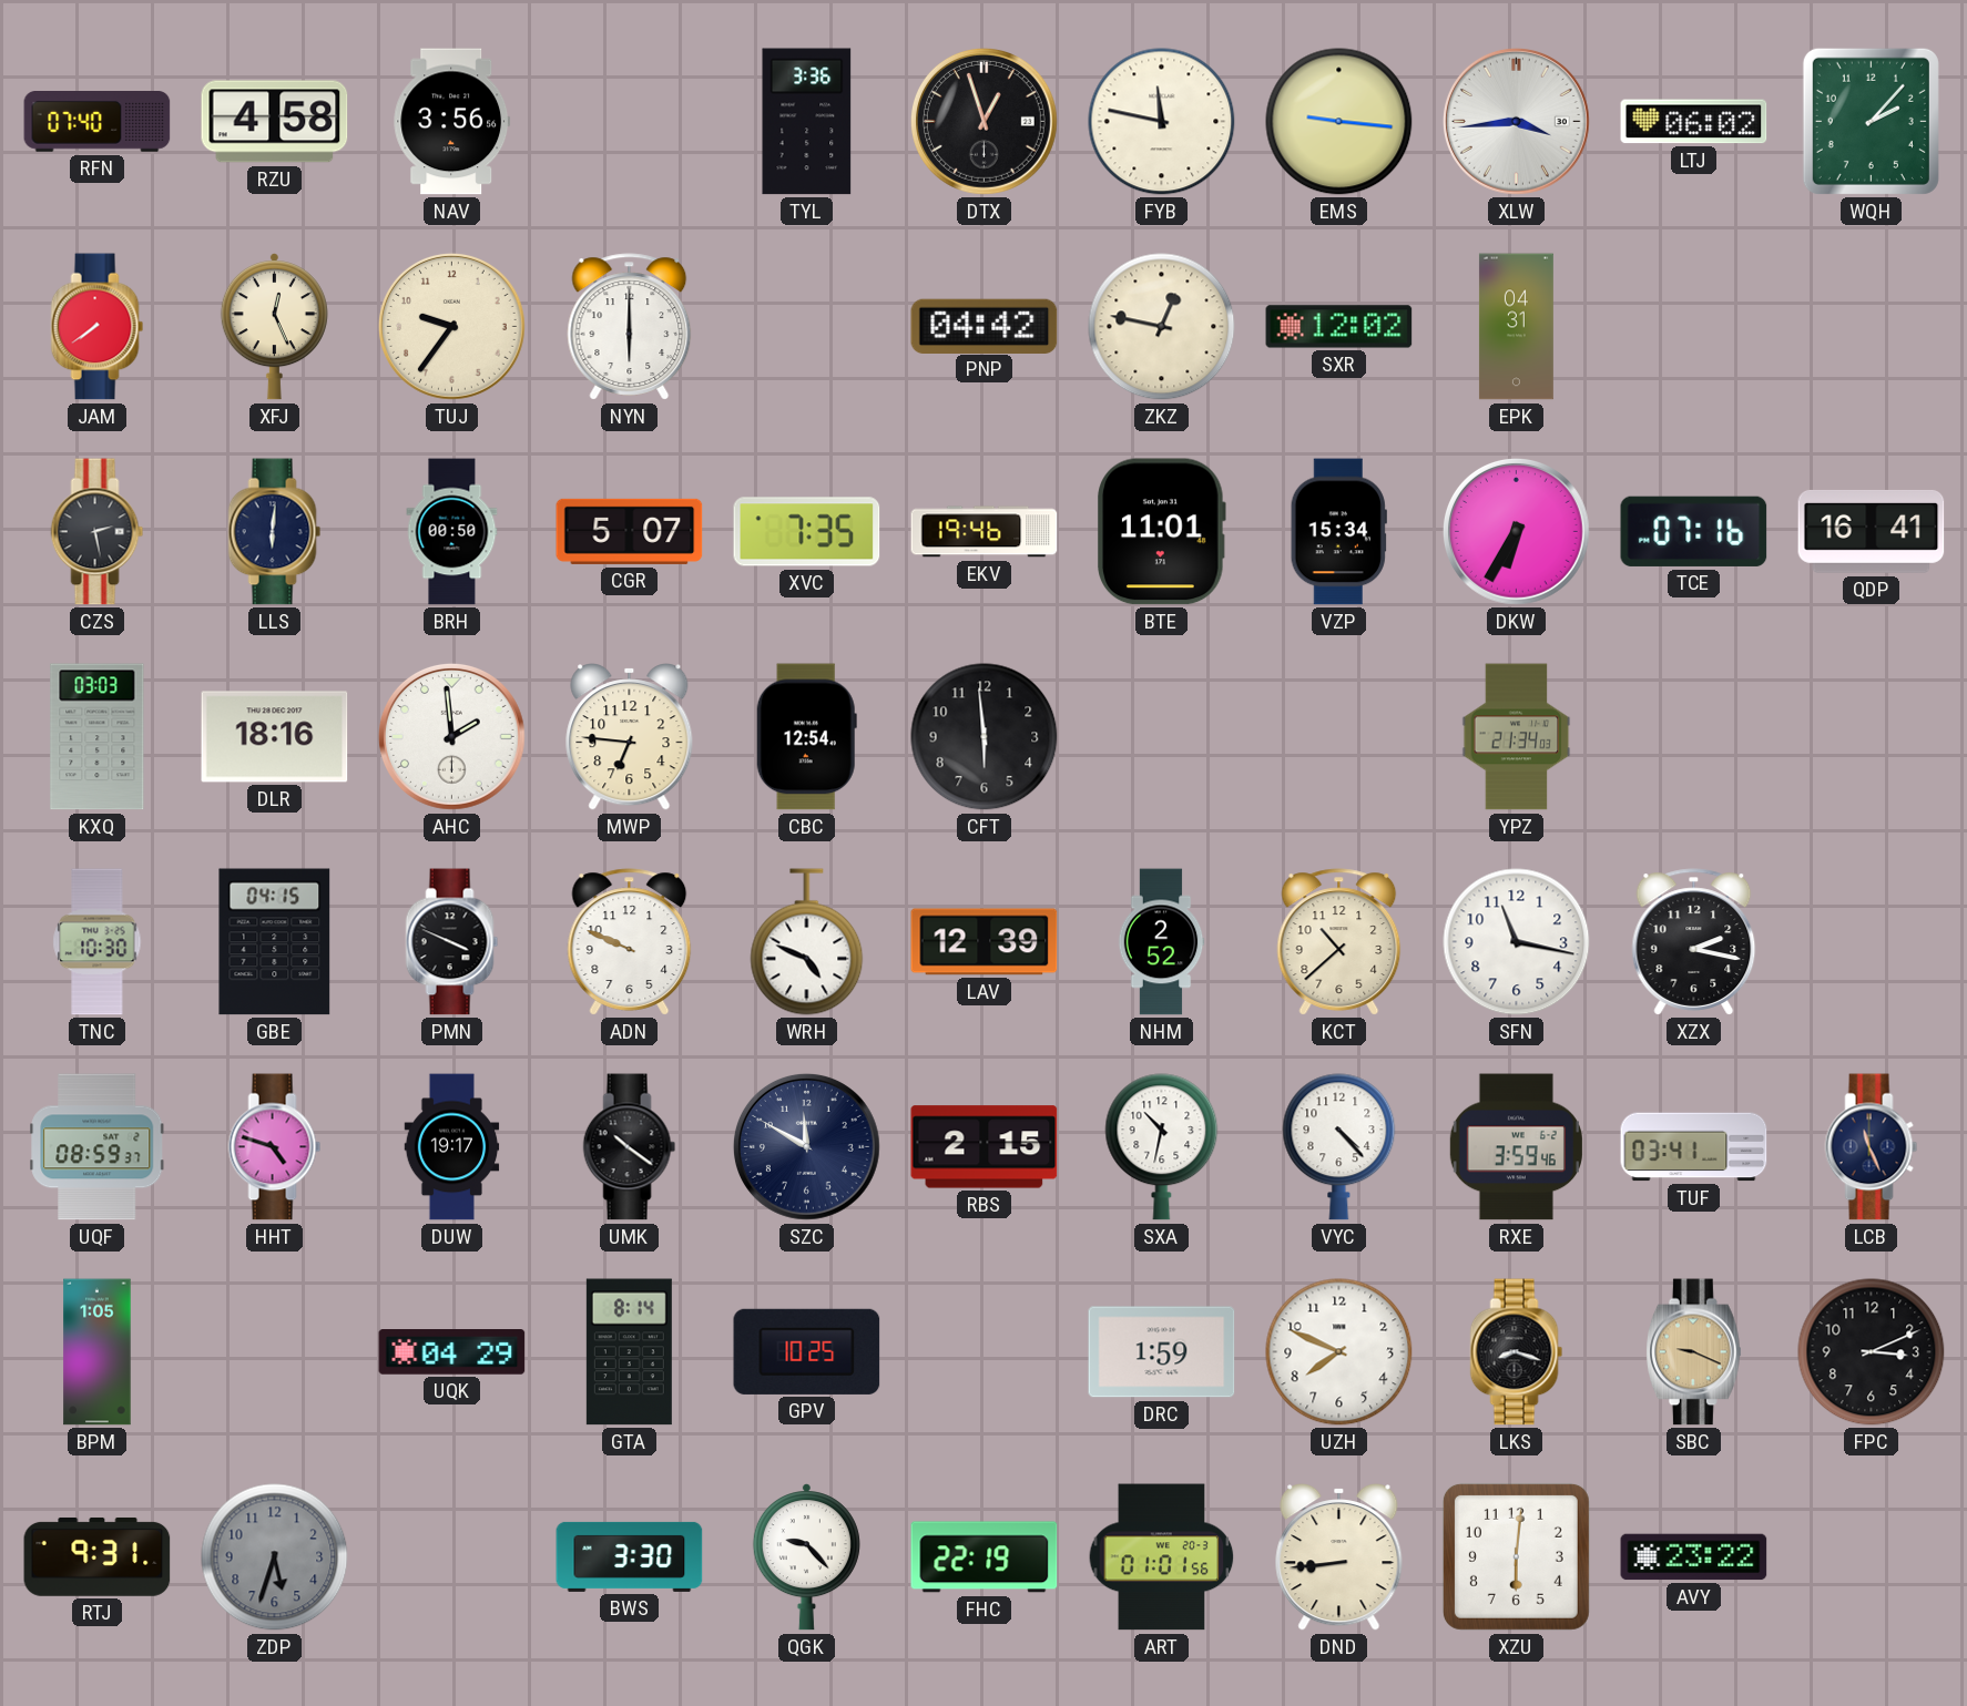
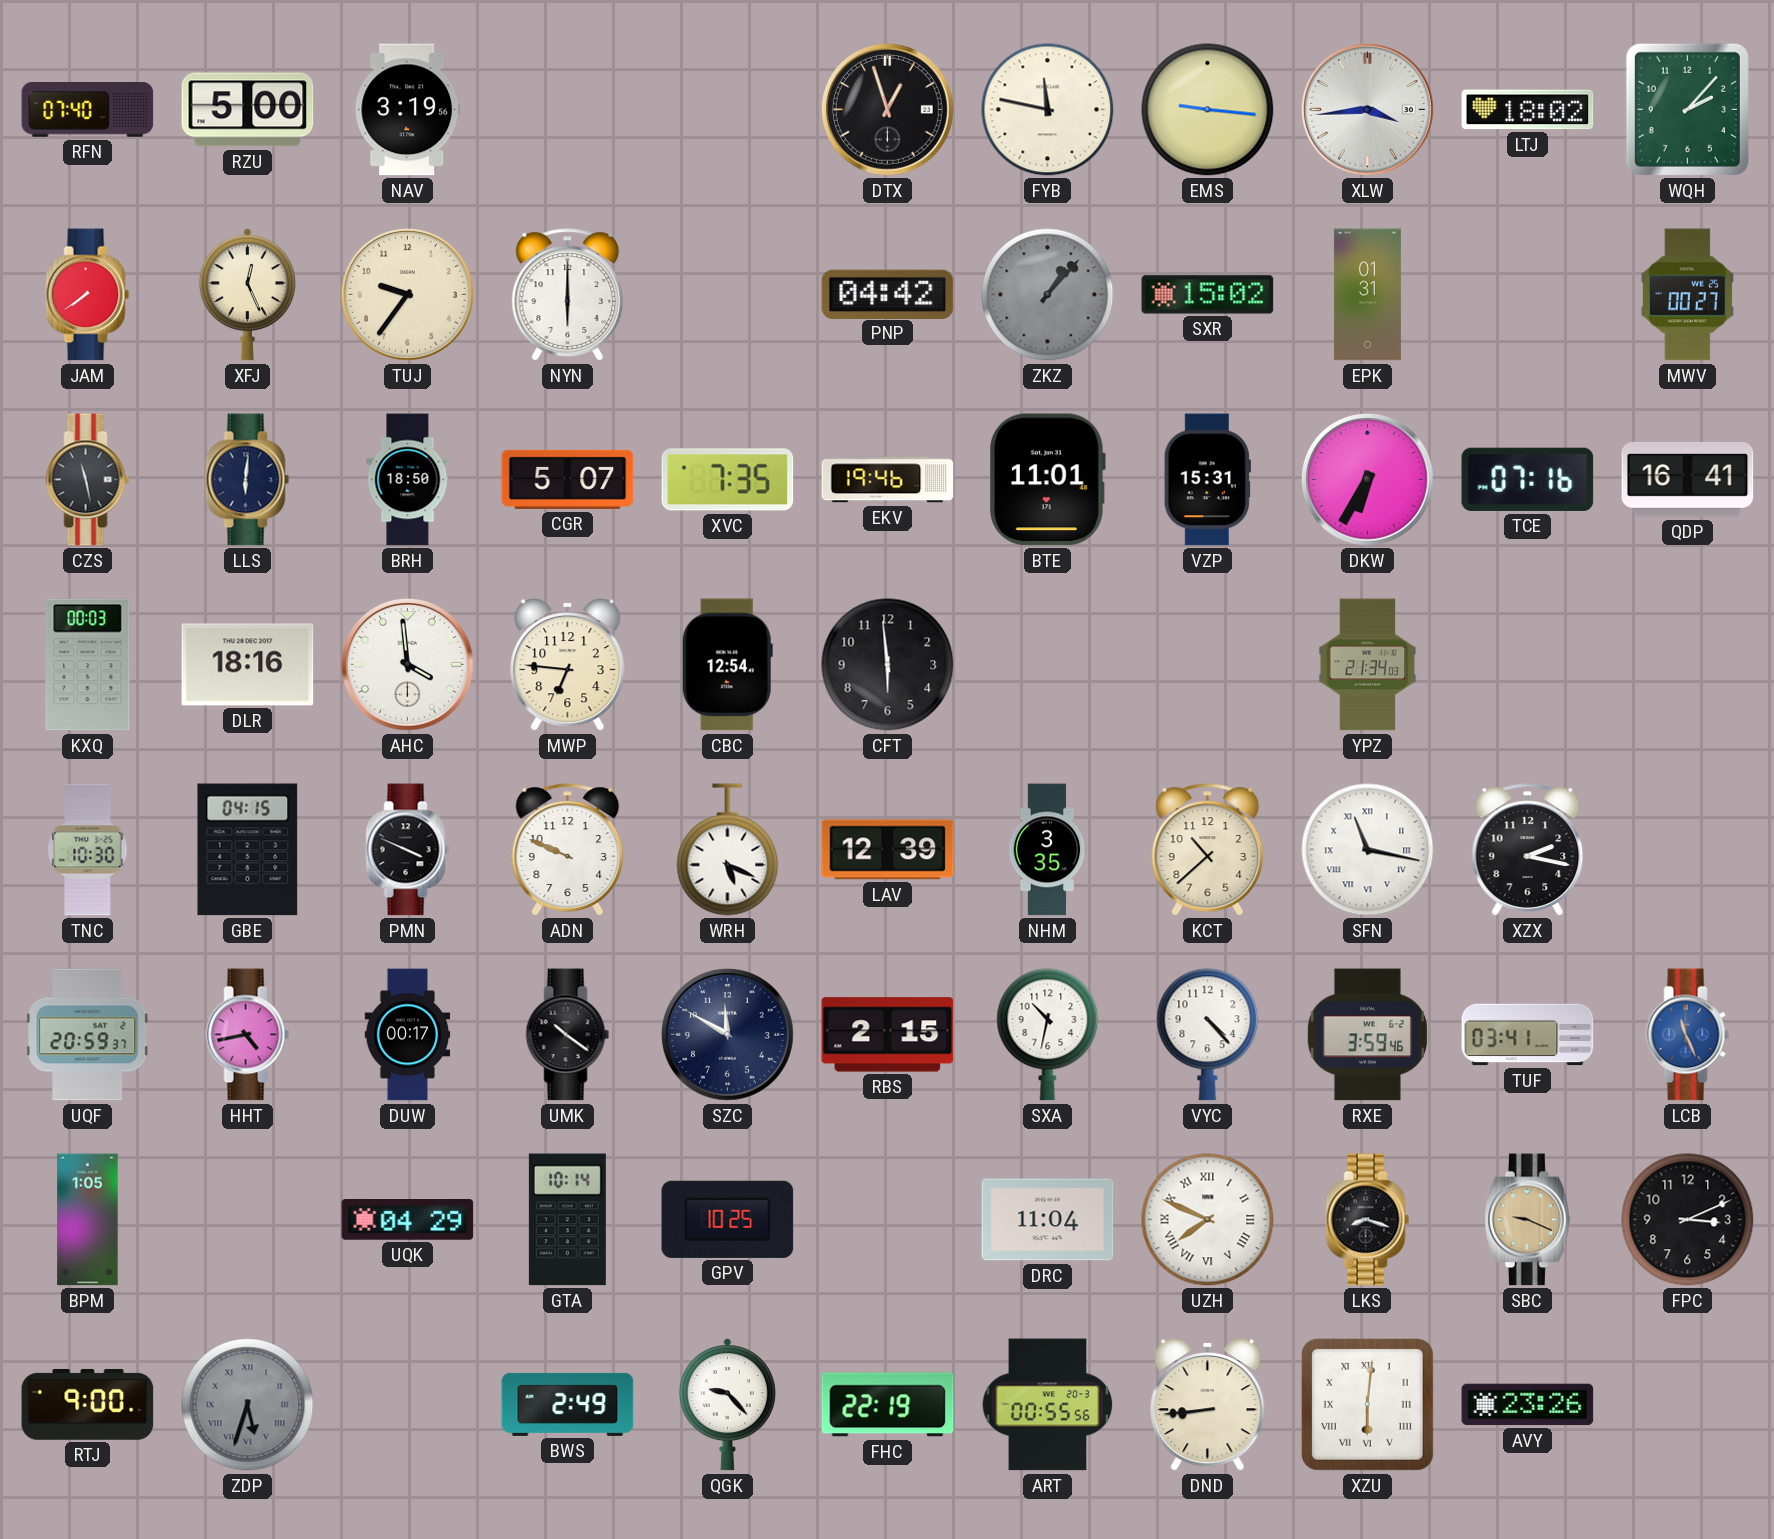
RZU: 4:58 -> 5:00
NAV: 3:56 -> 3:19
TYL: 3:36 -> none
LTJ: 06:02 -> 18:02
ZKZ: 12:47 -> 1:07
ZKZ dial: cream -> grey
SXR: 12:02 -> 15:02
EPK: 04:31 -> 01:31
MWV: none -> 00:27
CZS: 2:28 -> 11:28
BRH: 00:50 -> 18:50
VZP: 15:34 -> 15:31
KXQ: 03:03 -> 00:03
AHC: 1:59 -> 3:59
WRH: 4:49 -> 5:19
NHM: 2:52 -> 3:35
SFN numerals: Arabic -> Roman
UQF: 08:59 -> 20:59
HHT: 4:48 -> 4:43
DUW: 19:17 -> 00:17
LCB dial: navy -> blue
GTA: 8:14 -> 10:14
DRC: 1:59 -> 11:04
UZH numerals: Arabic -> Roman
RTJ: 9:31 -> 9:00
ZDP numerals: Arabic -> Roman
BWS: 3:30 -> 2:49
ART: 01:01 -> 00:55
XZU numerals: Arabic -> Roman
AVY: 23:22 -> 23:26
